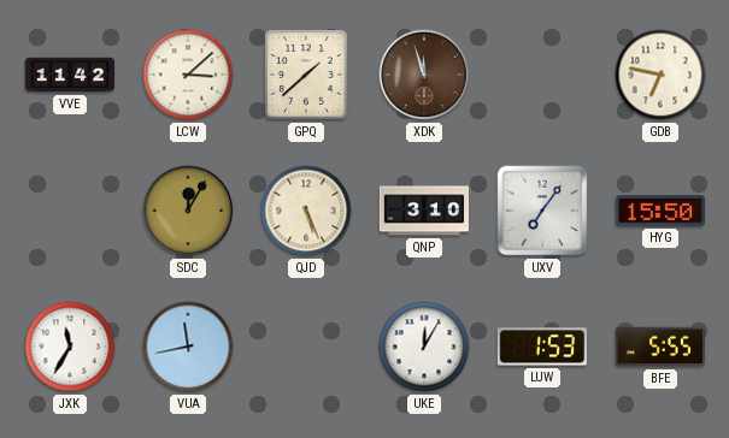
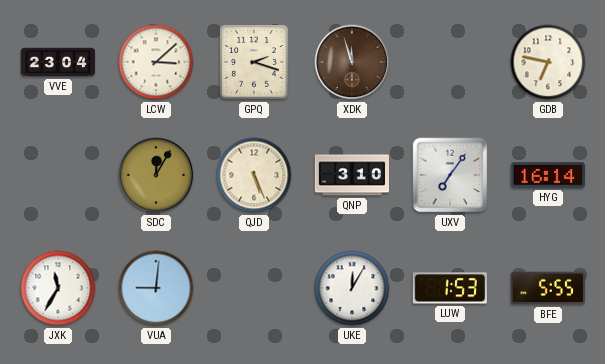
VVE: 11:42 -> 23:04
GPQ: 1:38 -> 2:18
HYG: 15:50 -> 16:14
VUA: 11:43 -> 9:01
